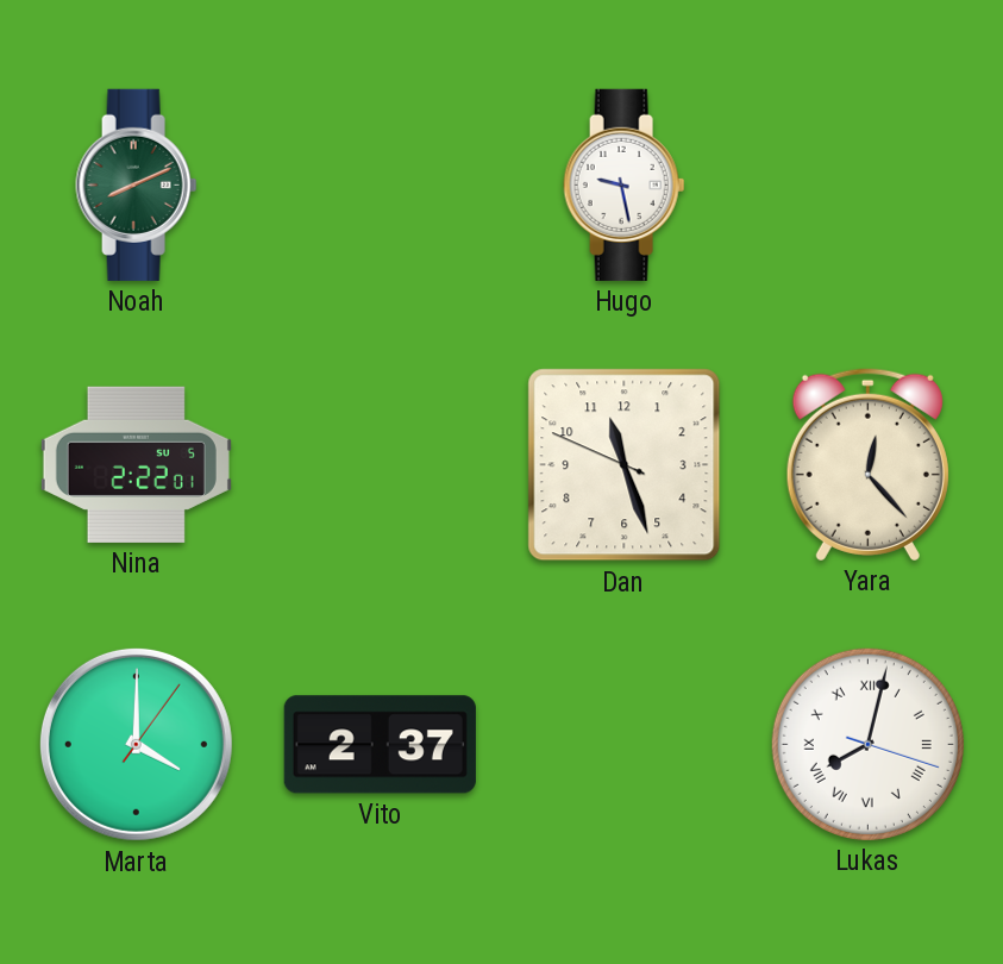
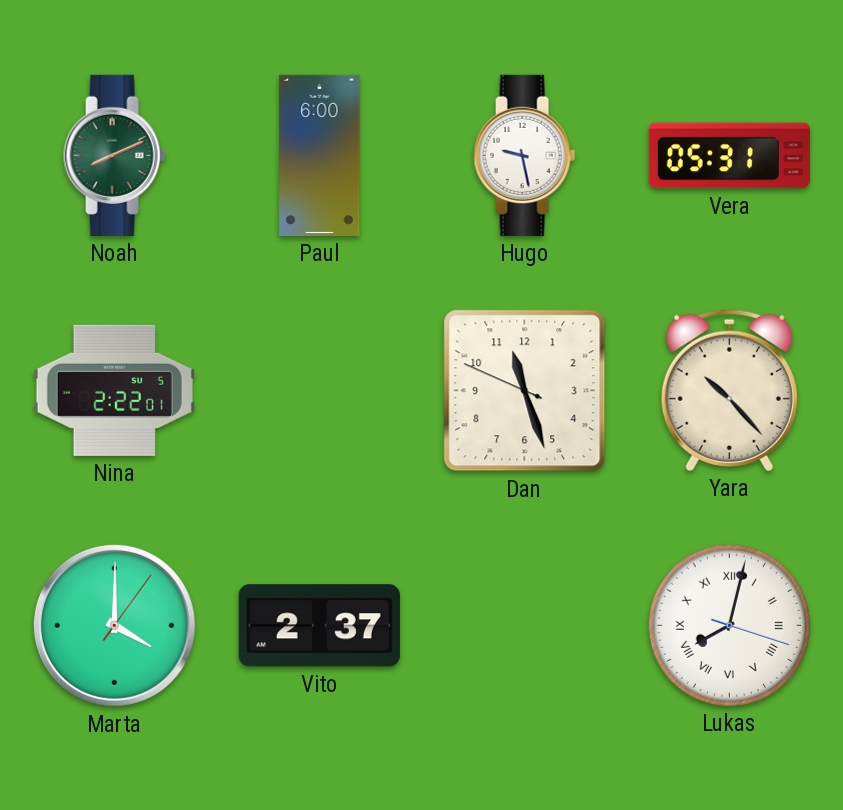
Paul: none -> 6:00
Vera: none -> 05:31
Yara: 12:23 -> 10:23
